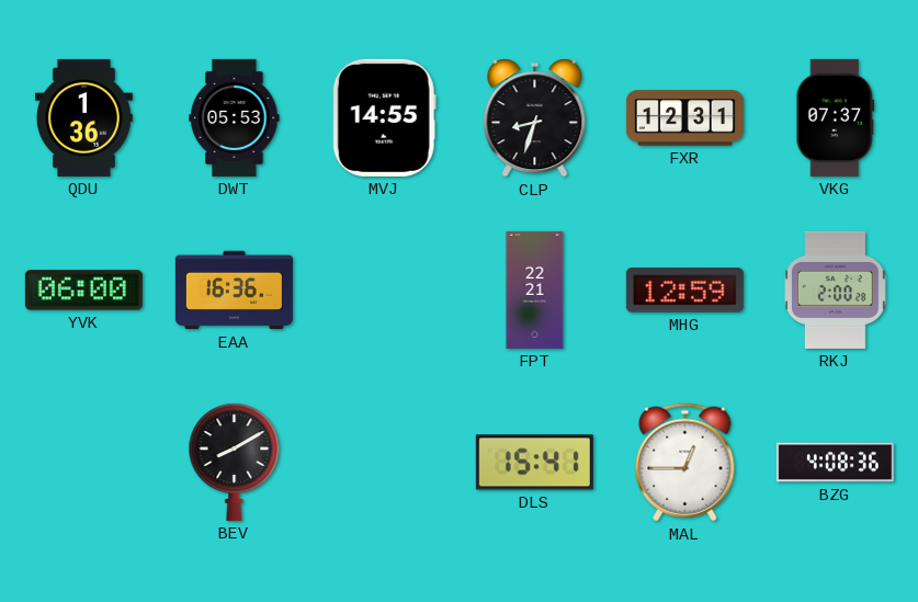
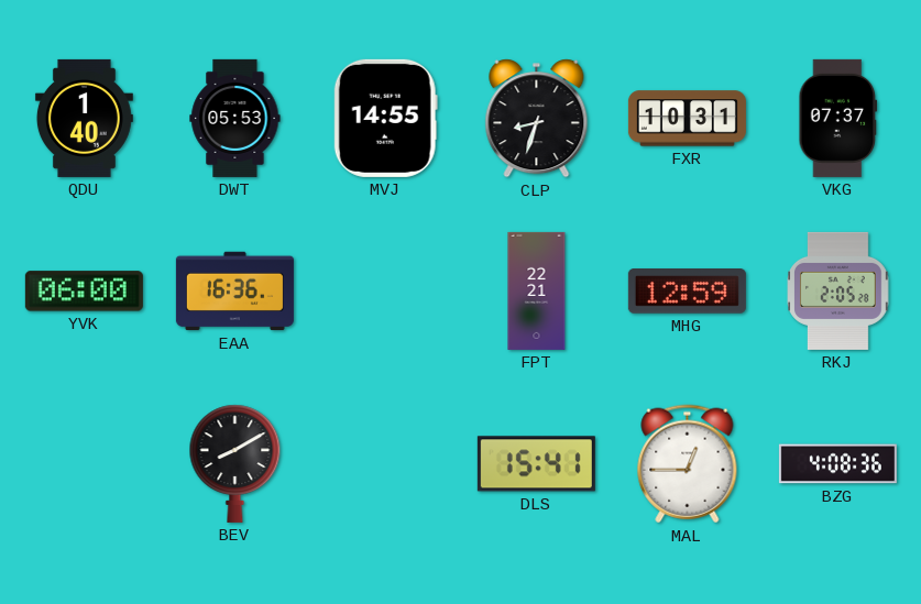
QDU: 1:36 -> 1:40
FXR: 12:31 -> 10:31
RKJ: 2:00 -> 2:05
